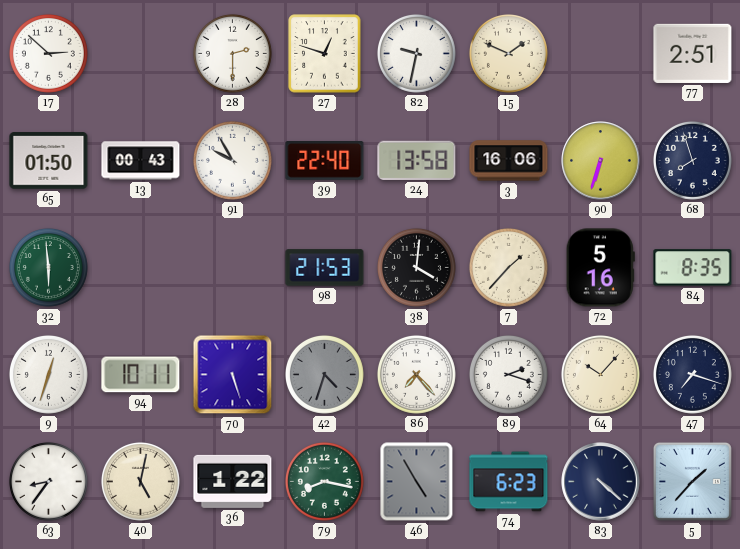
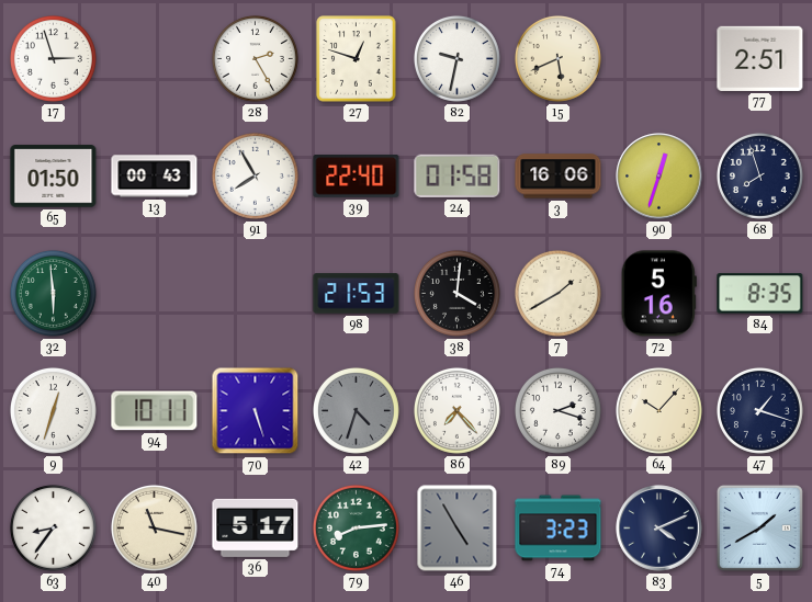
17: 2:52 -> 2:57
28: 2:30 -> 2:25
15: 1:49 -> 5:41
91: 9:55 -> 7:55
24: 13:58 -> 01:58
90: 6:33 -> 12:33
7: 1:37 -> 1:40
47: 7:18 -> 1:18
40: 5:02 -> 11:17
36: 1:22 -> 5:17
79: 8:17 -> 8:14
74: 6:23 -> 3:23
83: 4:22 -> 4:11
5: 1:37 -> 1:40
